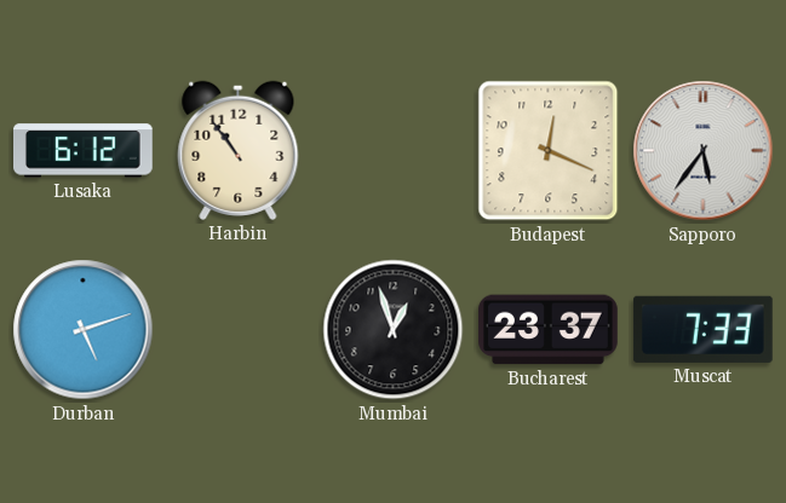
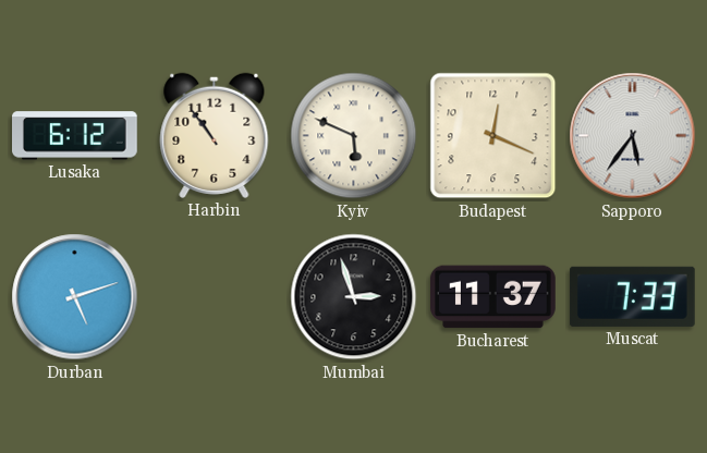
Kyiv: none -> 5:49
Mumbai: 12:57 -> 2:57
Bucharest: 23:37 -> 11:37
